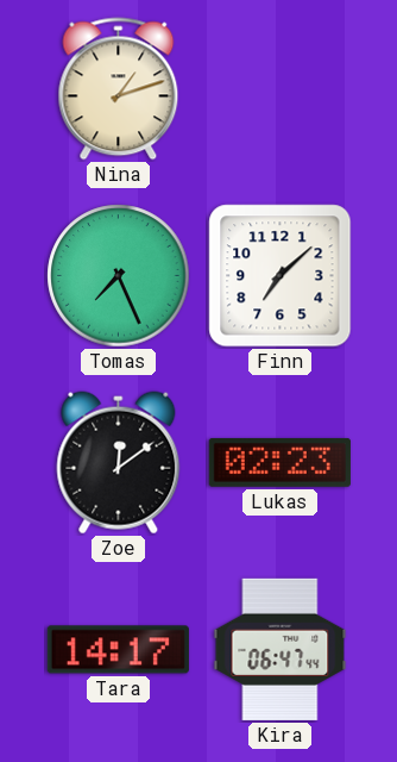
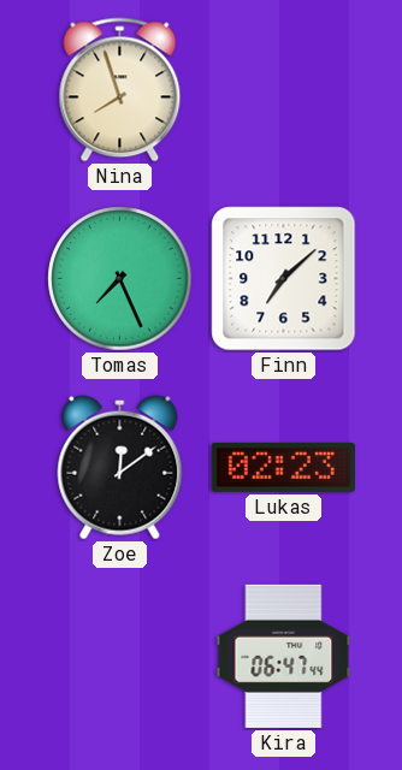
Nina: 1:12 -> 7:57
Tara: 14:17 -> none
